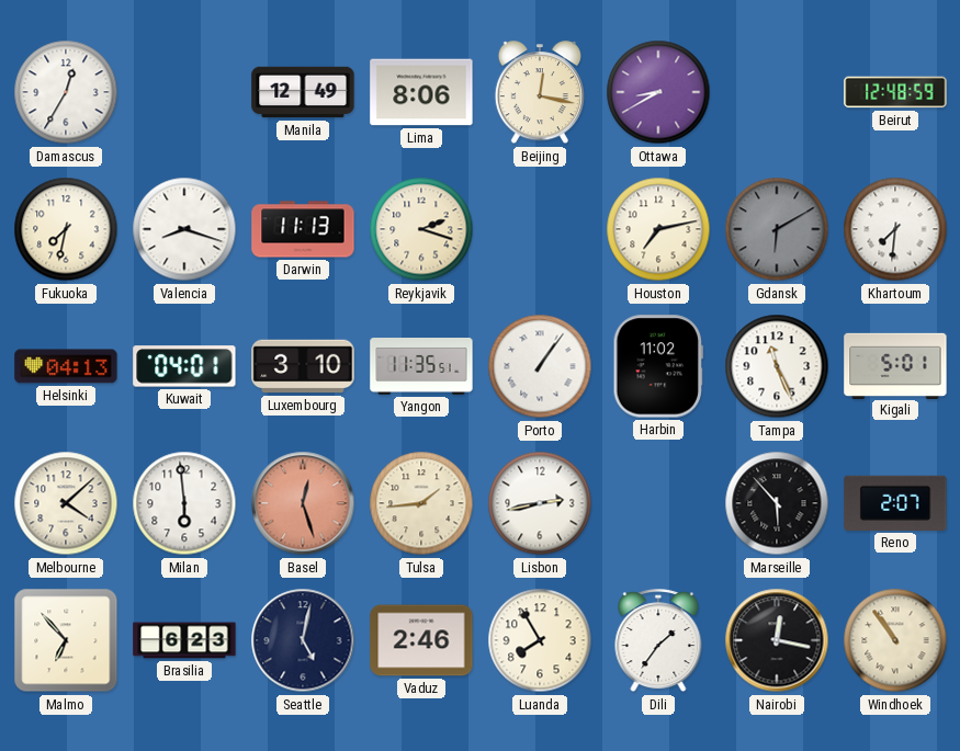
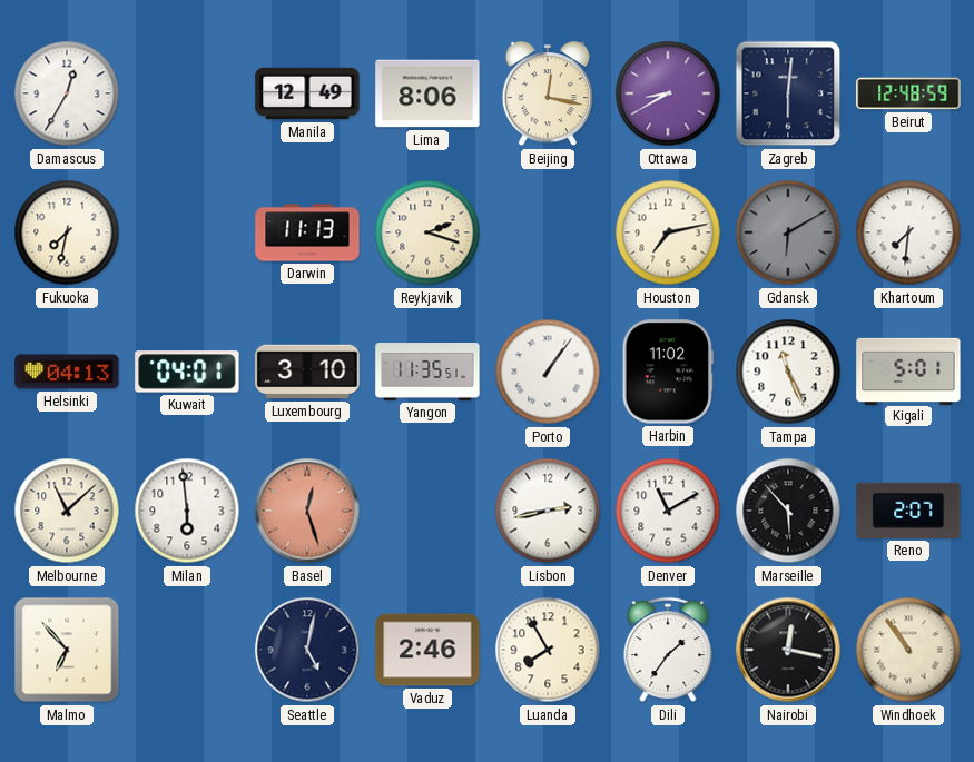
Zagreb: none -> 6:01
Valencia: 8:18 -> none
Melbourne: 4:08 -> 11:08
Tulsa: 1:44 -> none
Denver: none -> 11:10
Brasilia: 6:23 -> none
